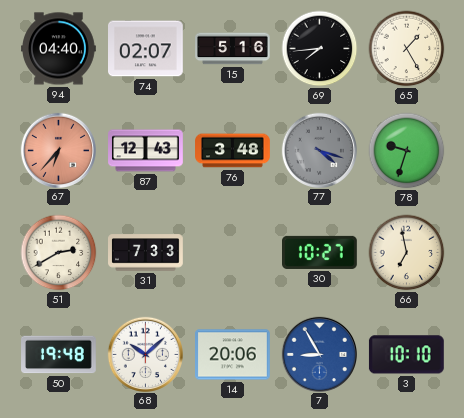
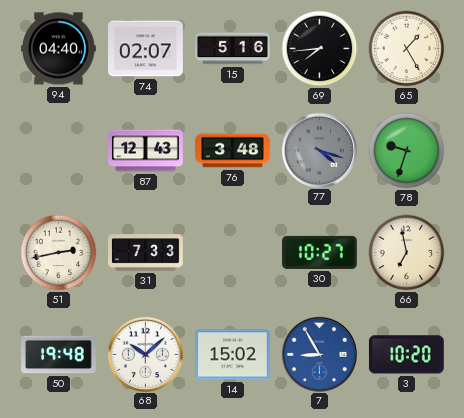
67: 6:37 -> none
51: 2:40 -> 2:43
14: 20:06 -> 15:02
3: 10:10 -> 10:20
